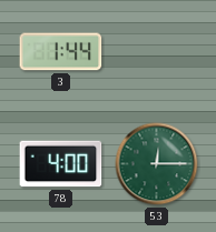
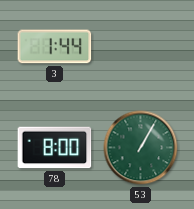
78: 4:00 -> 8:00
53: 12:15 -> 1:05
